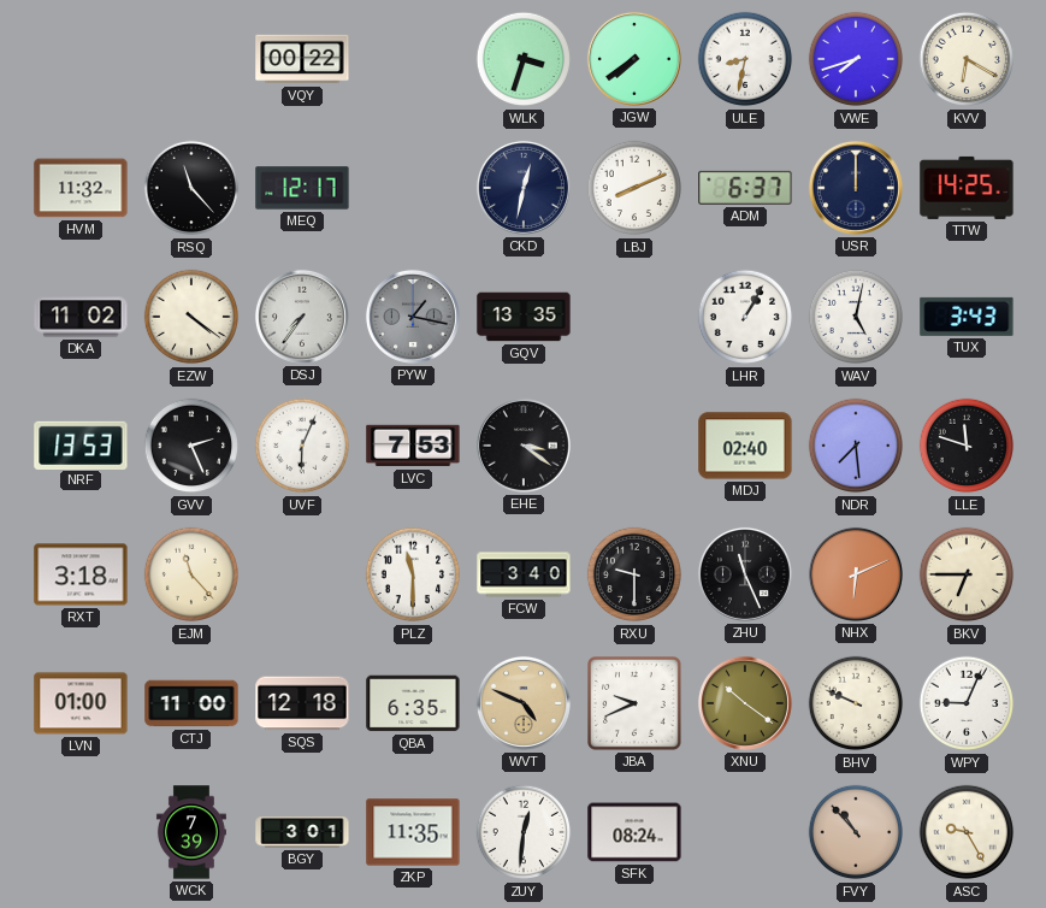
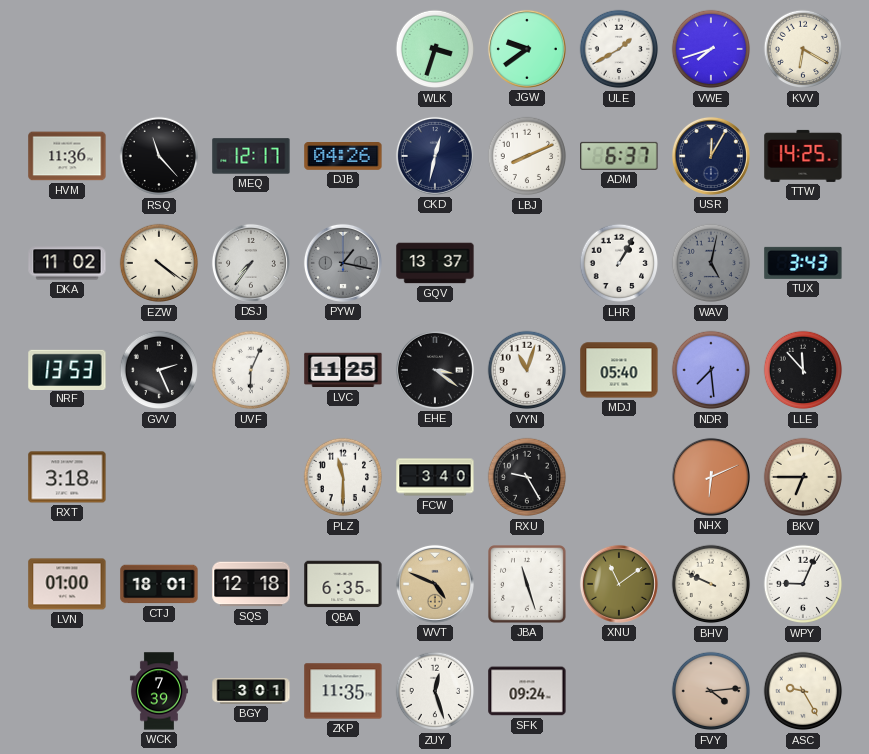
VQY: 00:22 -> none
JGW: 7:39 -> 9:39
ULE: 8:32 -> 1:40
HVM: 11:32 -> 11:36
DJB: none -> 04:26
USR: 12:00 -> 12:05
GQV: 13:35 -> 13:37
WAV dial: white -> grey
LVC: 7:53 -> 11:25
VYN: none -> 11:03
MDJ: 02:40 -> 05:40
LLE: 11:48 -> 11:53
EJM: 11:23 -> none
RXU: 9:30 -> 9:25
ZHU: 11:26 -> none
CTJ: 11:00 -> 18:01
JBA: 9:41 -> 11:27
XNU: 10:21 -> 11:09
ZUY: 12:31 -> 12:27
SFK: 08:24 -> 09:24
FVY: 10:53 -> 4:14
